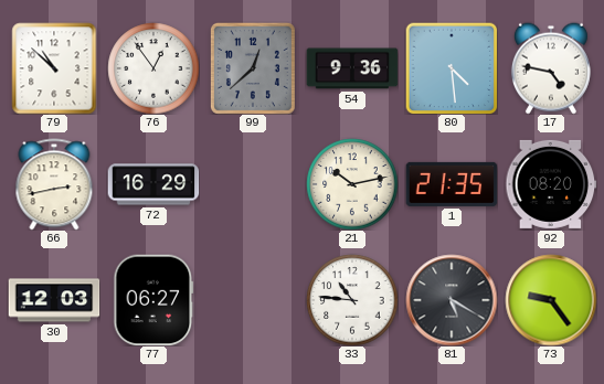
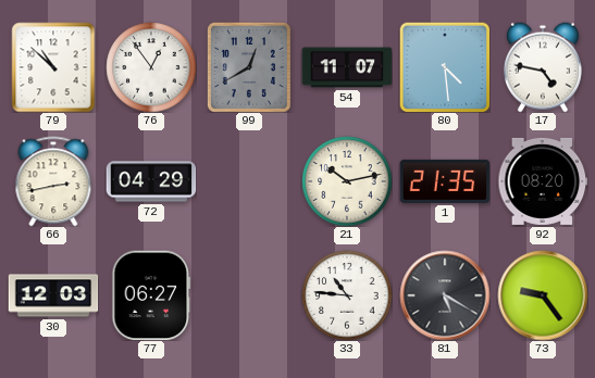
99: 12:38 -> 12:40
54: 9:36 -> 11:07
72: 16:29 -> 04:29
